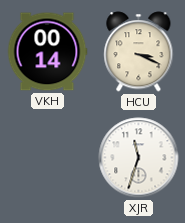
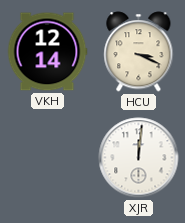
VKH: 00:14 -> 12:14
XJR: 11:33 -> 12:01
